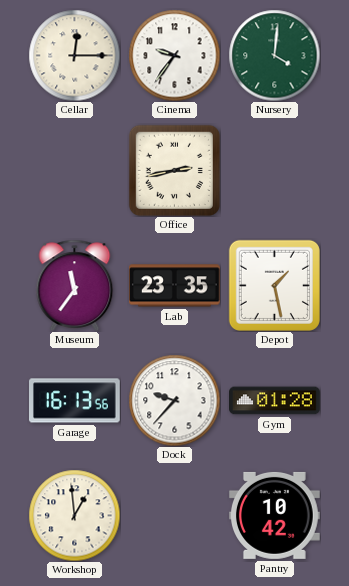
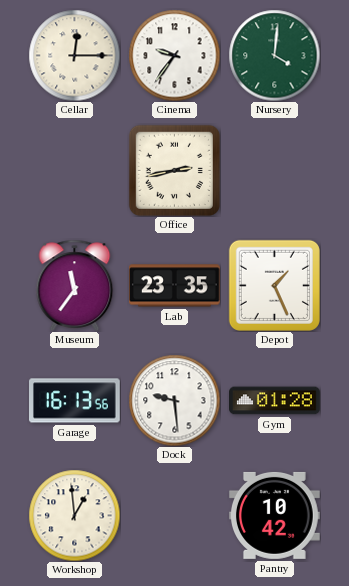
Depot: 1:28 -> 1:26
Dock: 9:37 -> 9:29
